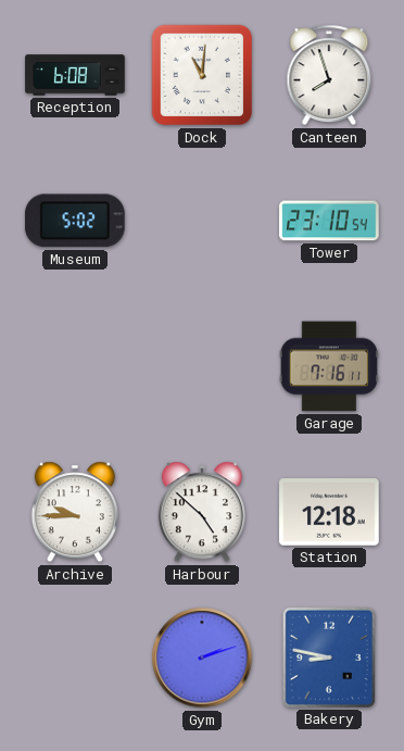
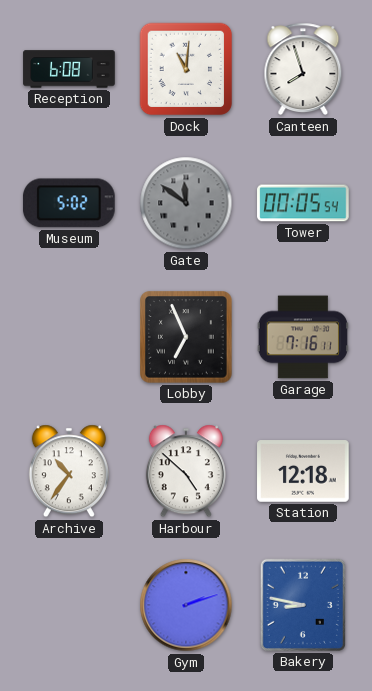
Gate: none -> 11:51
Tower: 23:10 -> 00:05
Lobby: none -> 6:56
Archive: 9:45 -> 10:36
